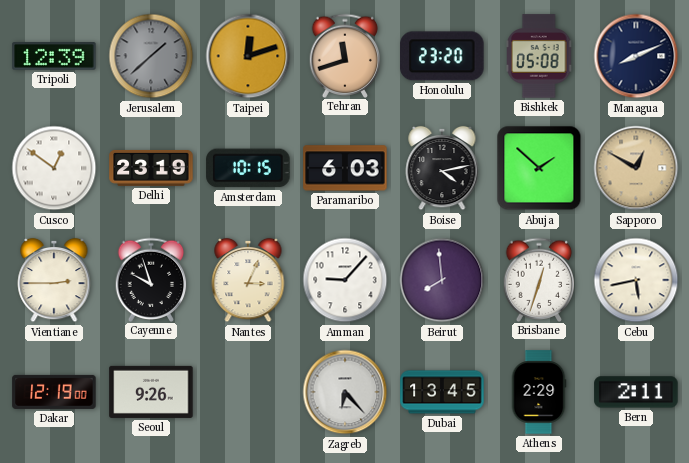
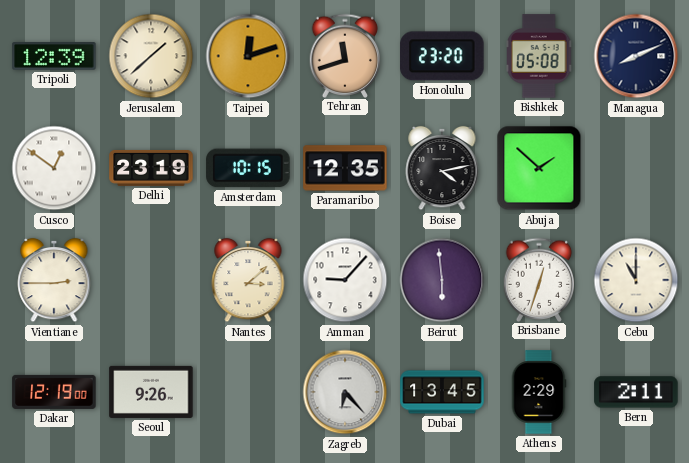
Jerusalem dial: grey -> cream
Paramaribo: 6:03 -> 12:35
Sapporo: 12:50 -> none
Cayenne: 9:57 -> none
Nantes: 3:04 -> 3:08
Beirut: 7:59 -> 5:59
Cebu: 5:43 -> 11:00
